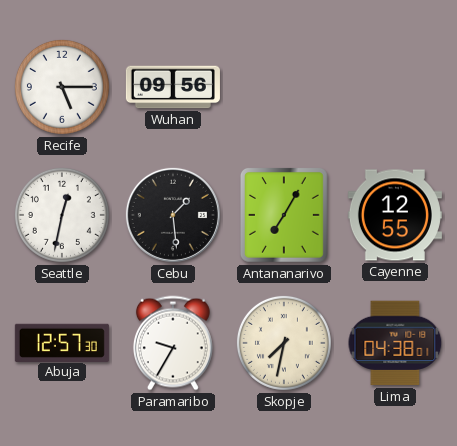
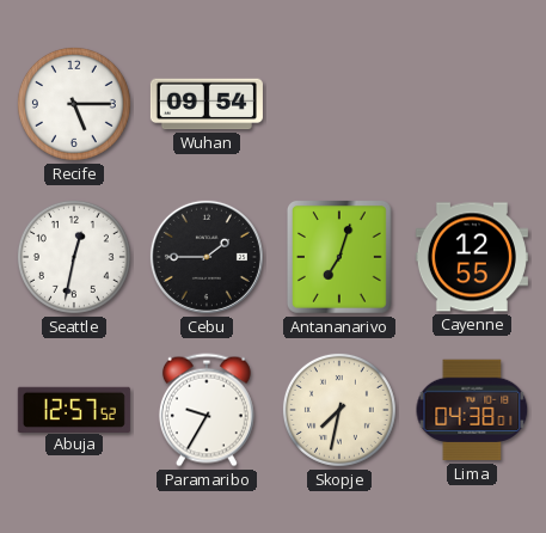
Wuhan: 09:56 -> 09:54
Cebu: 1:29 -> 1:45
Antananarivo: 7:05 -> 7:03
Abuja: 12:57:30 -> 12:57:52
